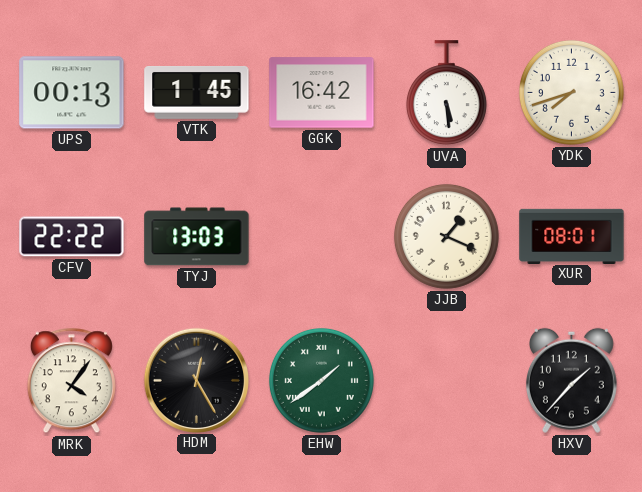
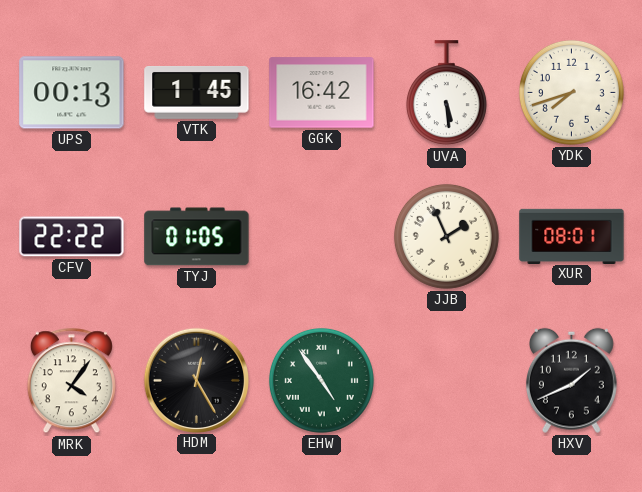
TYJ: 13:03 -> 01:05
JJB: 1:19 -> 1:56
EHW: 1:39 -> 4:54
HXV: 1:37 -> 1:41
